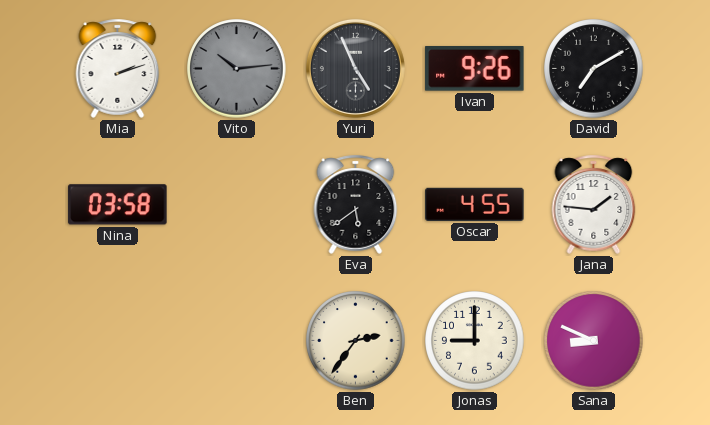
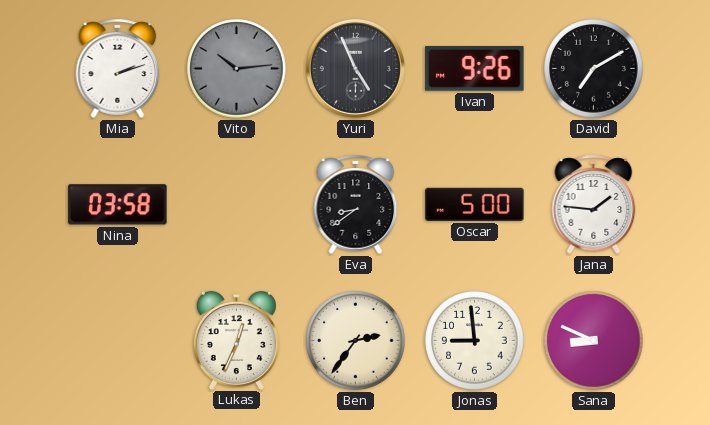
Eva: 5:39 -> 8:39
Oscar: 4:55 -> 5:00
Lukas: none -> 12:34
Jonas: 9:00 -> 8:59
